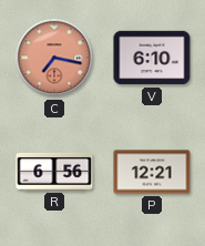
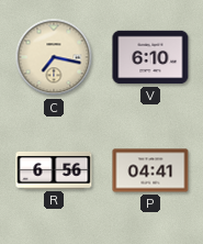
C dial: salmon -> cream
P: 12:21 -> 04:41
